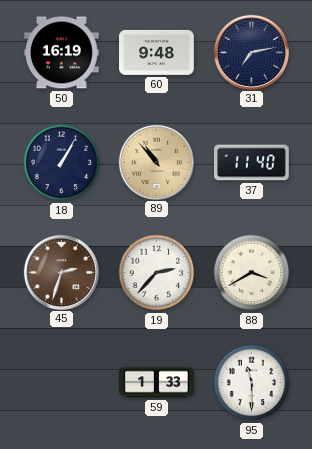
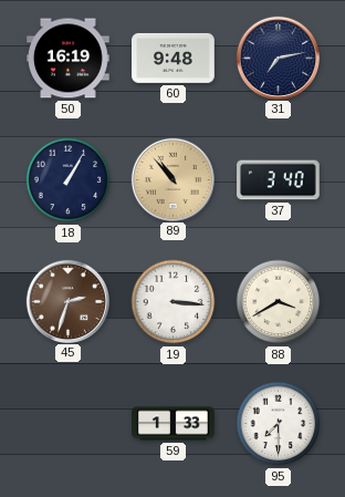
37: 11:40 -> 3:40
19: 2:37 -> 3:16
95: 11:30 -> 7:30
